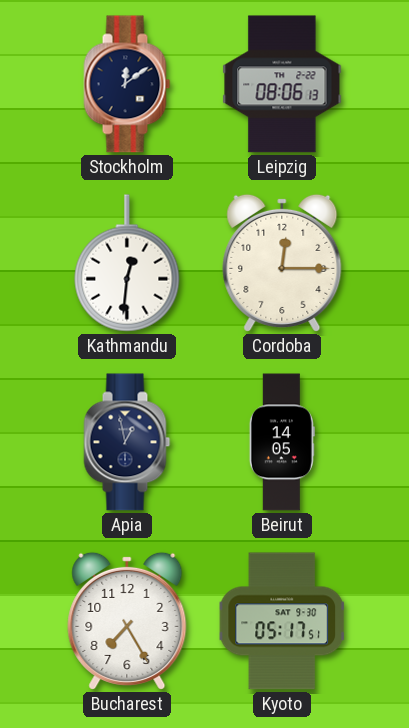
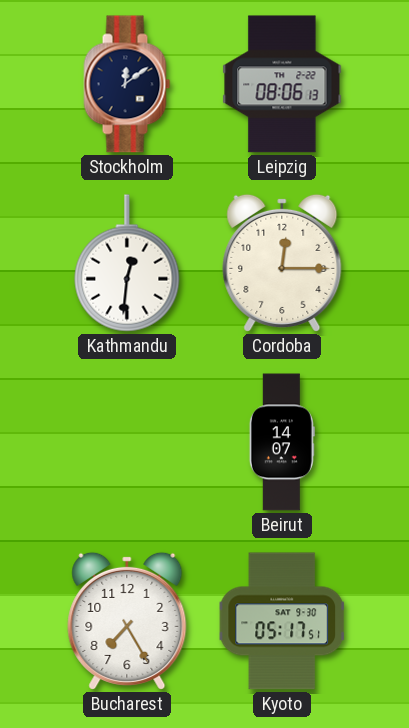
Apia: 12:58 -> none
Beirut: 14:05 -> 14:07
